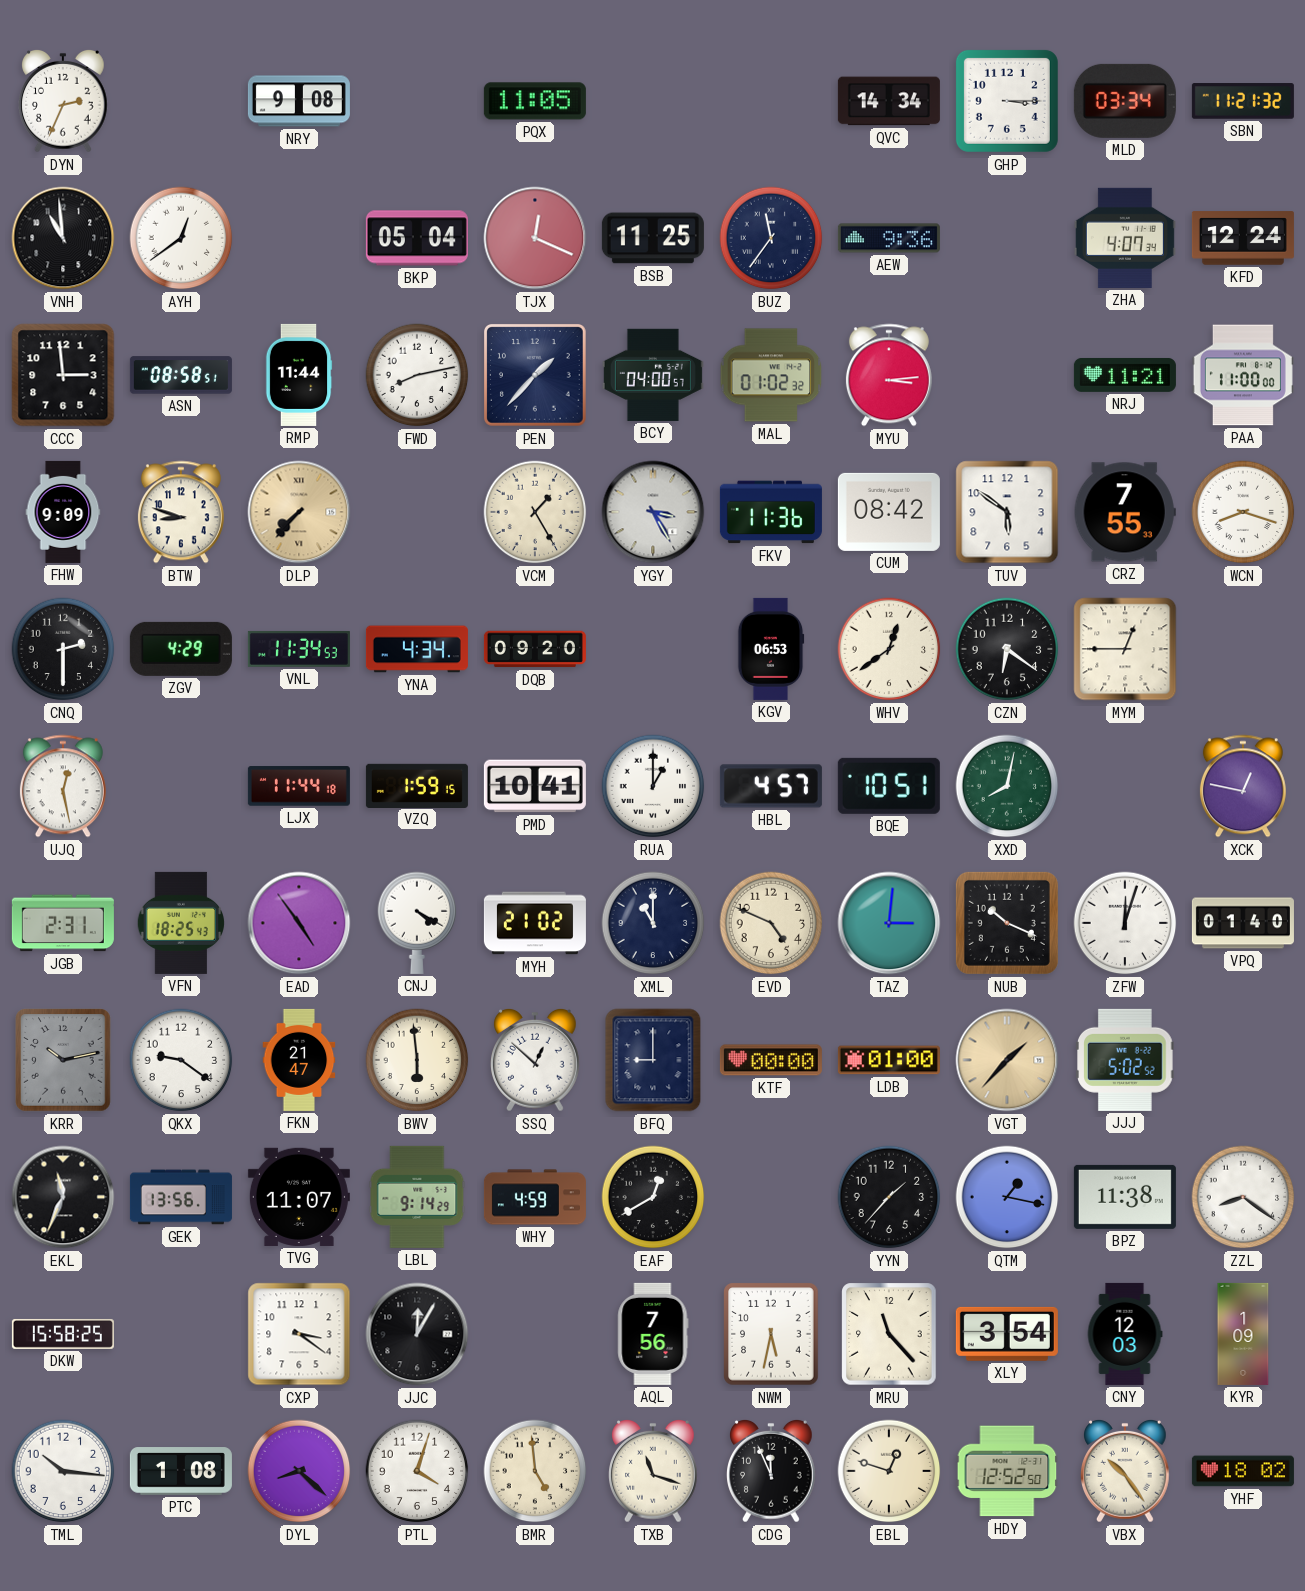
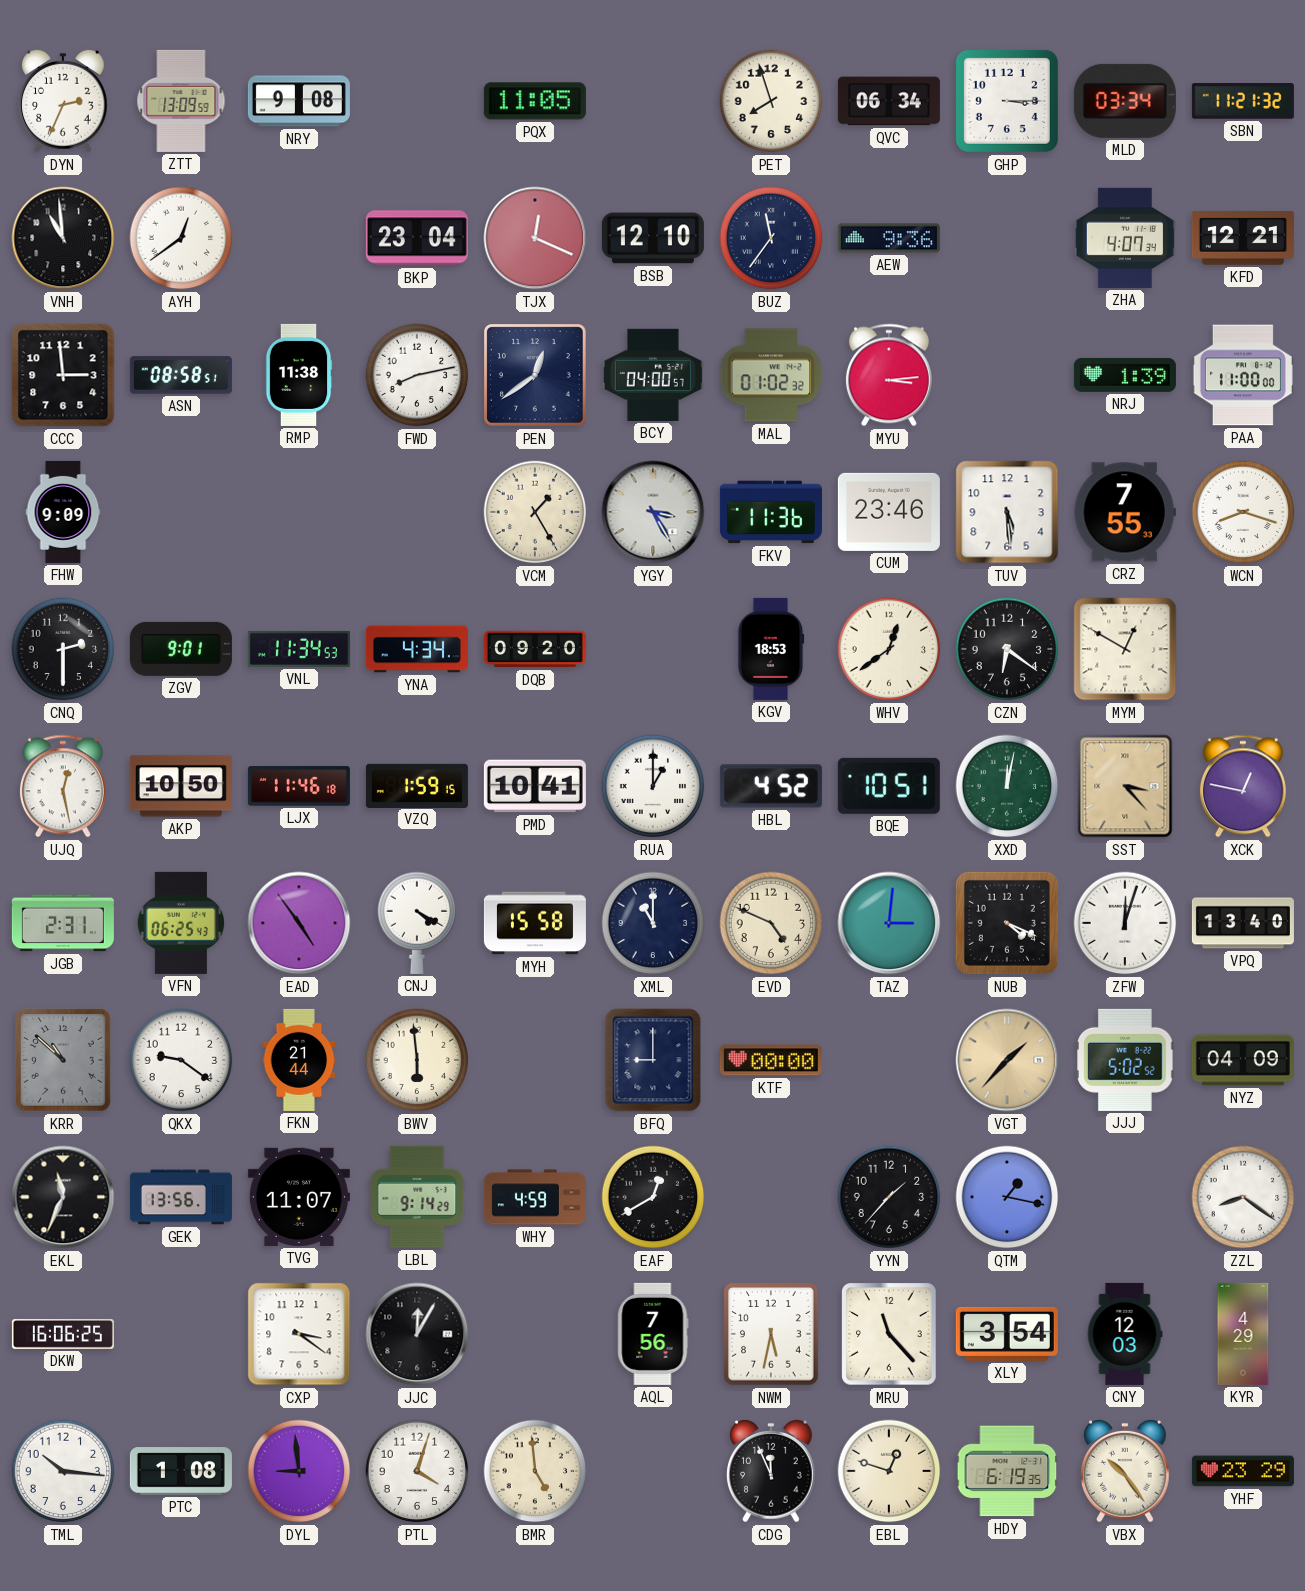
ZTT: none -> 13:09
PET: none -> 7:57
QVC: 14:34 -> 06:34
BKP: 05:04 -> 23:04
BSB: 11:25 -> 12:10
KFD: 12:24 -> 12:21
RMP: 11:44 -> 11:38
PEN: 1:37 -> 12:39
NRJ: 11:21 -> 1:39
BTW: 8:48 -> none
DLP: 7:37 -> none
CUM: 08:42 -> 23:46
TUV: 5:51 -> 5:29
ZGV: 4:29 -> 9:01
KGV: 06:53 -> 18:53
MYM: 12:45 -> 12:50
AKP: none -> 10:50
LJX: 11:44 -> 11:46
HBL: 4:57 -> 4:52
XXD: 8:02 -> 12:02
SST: none -> 3:23
VFN: 18:25 -> 06:25
MYH: 21:02 -> 15:58
NUB: 10:19 -> 4:19
VPQ: 01:40 -> 13:40
KRR: 10:13 -> 10:52
FKN: 21:47 -> 21:44
SSQ: 12:52 -> none
LDB: 01:00 -> none
NYZ: none -> 04:09
BPZ: 11:38 -> none
DKW: 15:58 -> 16:06
KYR: 1:09 -> 4:29
DYL: 8:22 -> 8:59
TXB: 11:18 -> none
HDY: 12:52 -> 6:19
YHF: 18:02 -> 23:29
